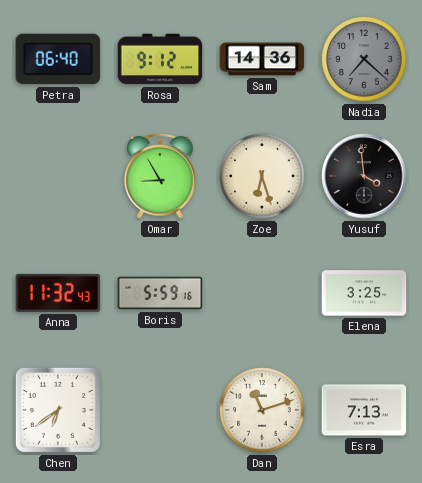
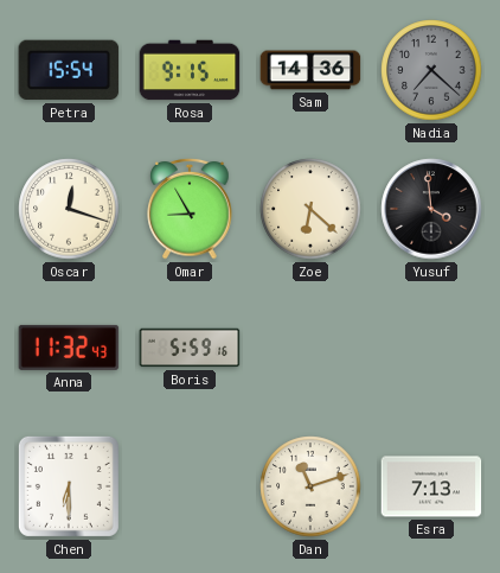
Petra: 06:40 -> 15:54
Rosa: 9:12 -> 9:15
Oscar: none -> 12:18
Zoe: 6:27 -> 6:22
Elena: 3:25 -> none
Chen: 6:39 -> 6:30
